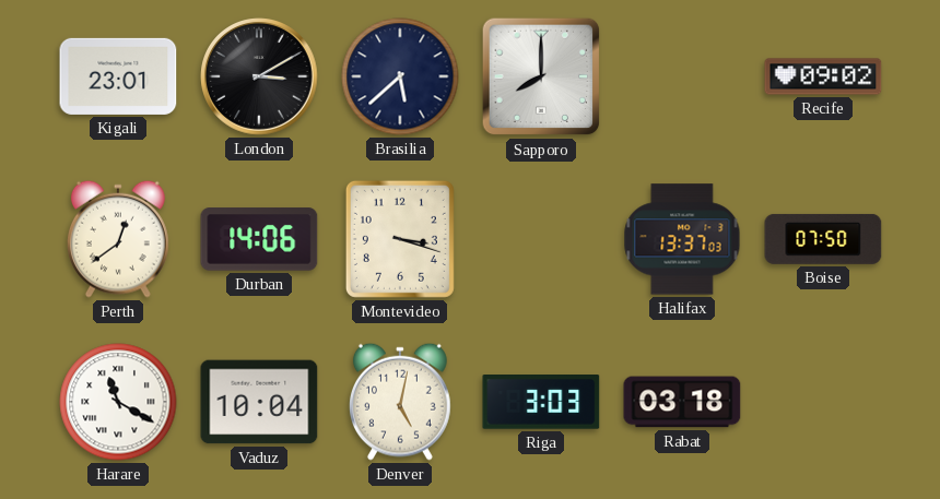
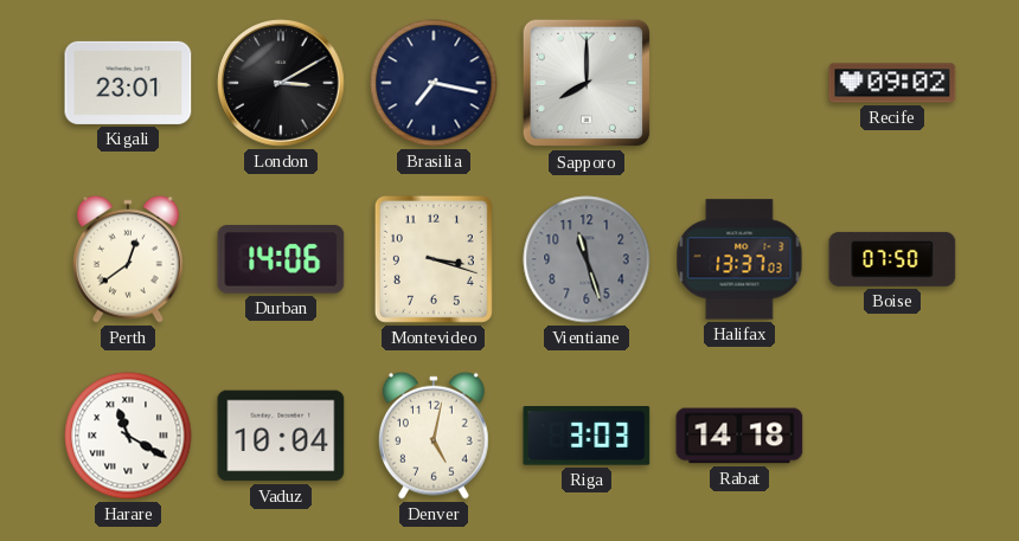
Brasilia: 5:38 -> 7:17
Vientiane: none -> 11:27
Rabat: 03:18 -> 14:18
